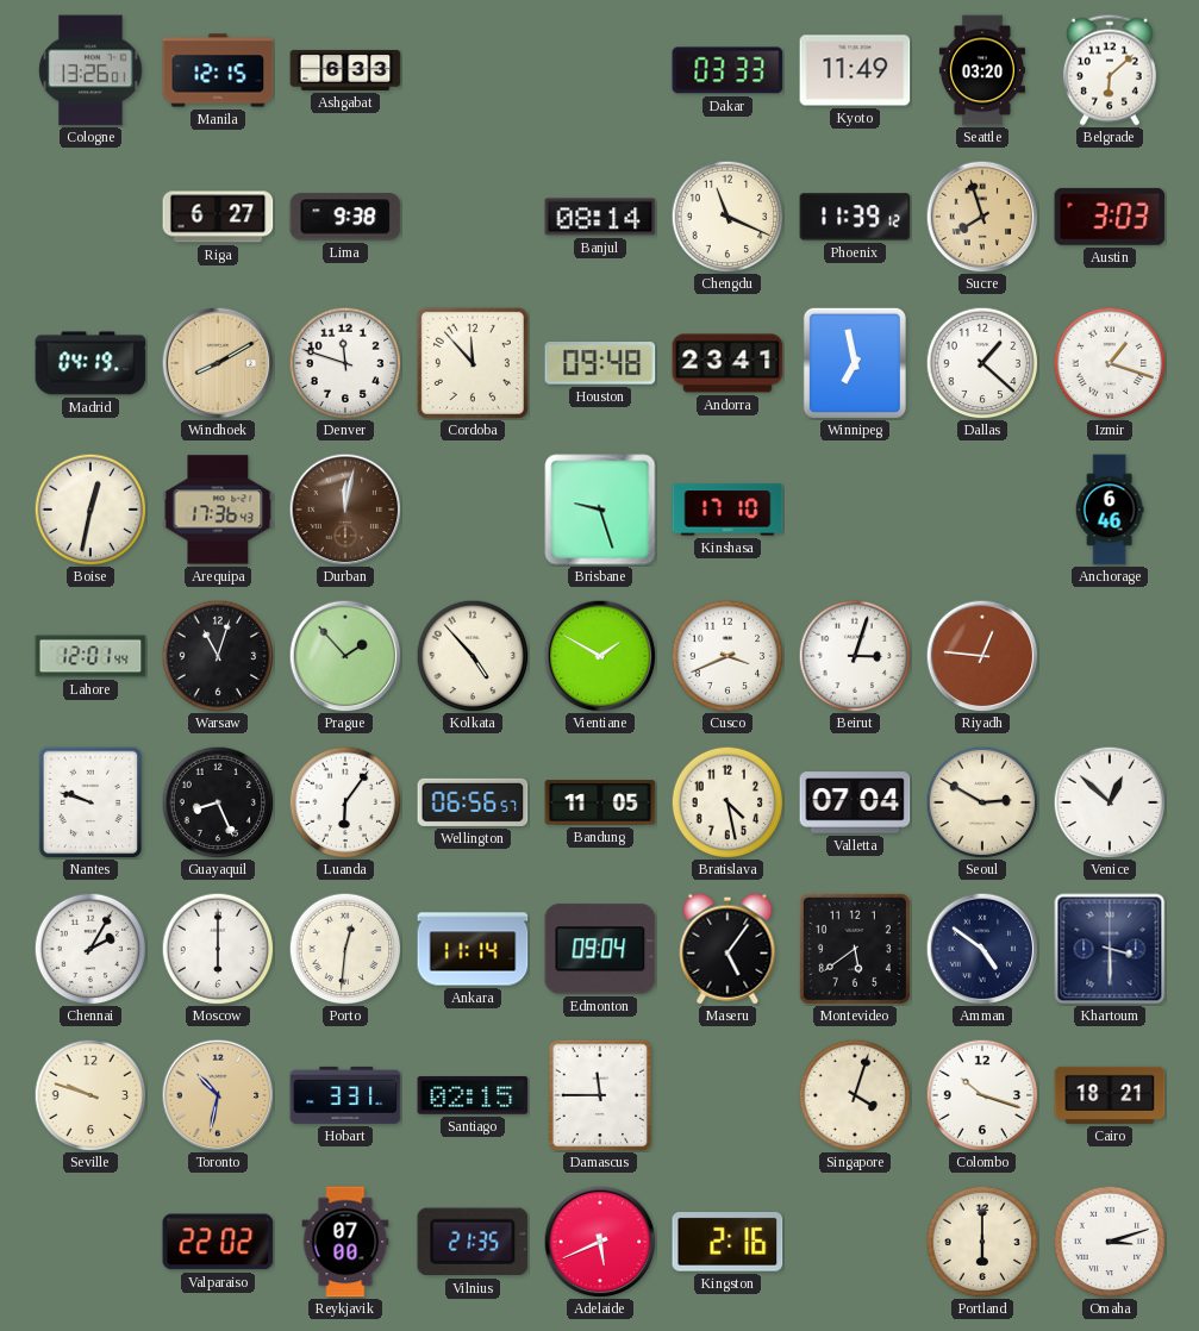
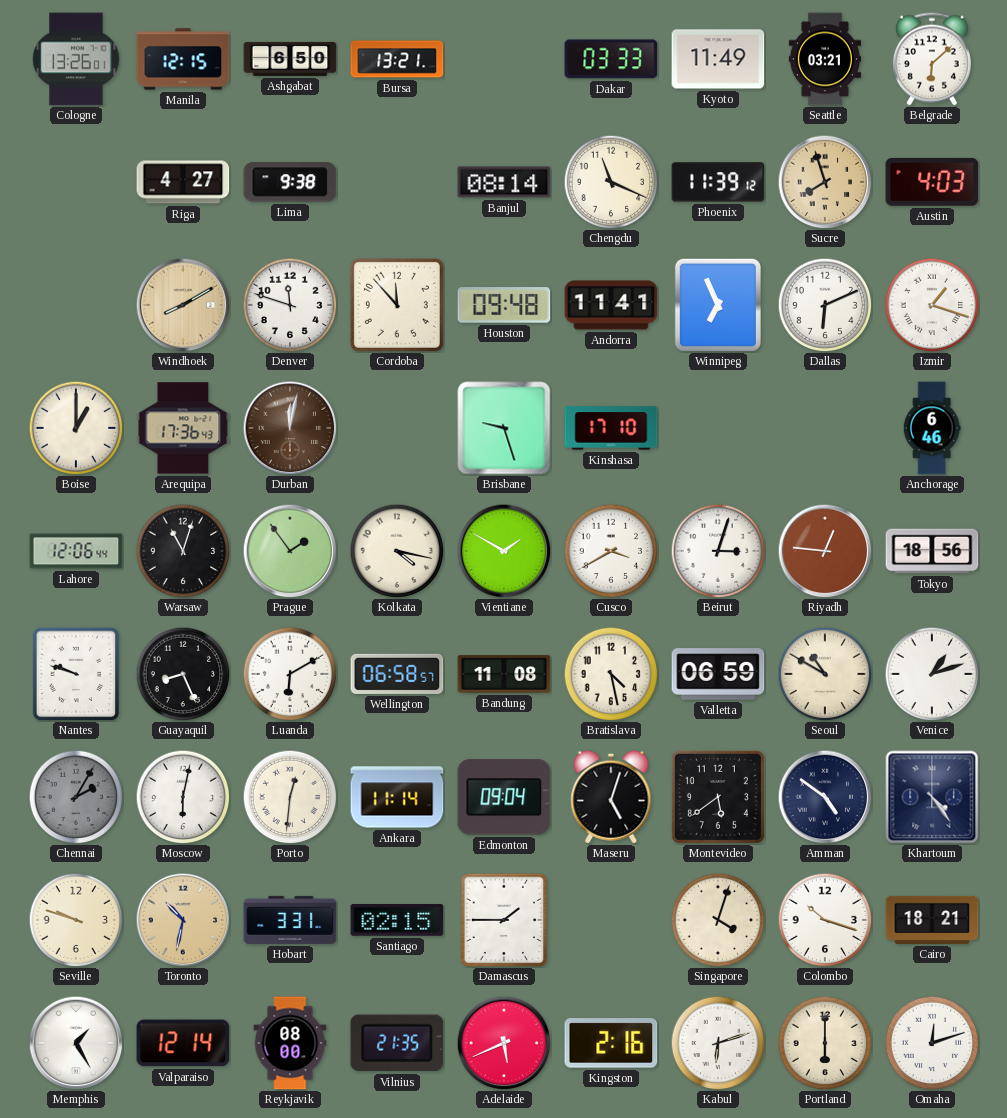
Ashgabat: 6:33 -> 6:50
Bursa: none -> 13:21
Seattle: 03:20 -> 03:21
Riga: 6:27 -> 4:27
Austin: 3:03 -> 4:03
Madrid: 04:19 -> none
Andorra: 23:41 -> 11:41
Winnipeg: 6:58 -> 6:56
Dallas: 1:22 -> 6:11
Boise: 12:32 -> 1:00
Lahore: 12:01 -> 12:06
Prague: 1:53 -> 1:54
Kolkata: 4:53 -> 4:17
Cusco: 3:41 -> 3:40
Tokyo: none -> 18:56
Luanda: 6:06 -> 6:10
Wellington: 06:56 -> 06:58
Bandung: 11:05 -> 11:08
Valletta: 07:04 -> 06:59
Seoul: 2:50 -> 10:50
Venice: 12:52 -> 1:12
Chennai dial: white -> grey
Moscow: 6:00 -> 6:02
Maseru: 5:06 -> 5:03
Khartoum: 3:30 -> 4:24
Damascus: 11:45 -> 1:45
Memphis: none -> 1:25
Valparaiso: 22:02 -> 12:14
Reykjavik: 07:00 -> 08:00
Kabul: none -> 6:12
Omaha: 3:12 -> 12:12
